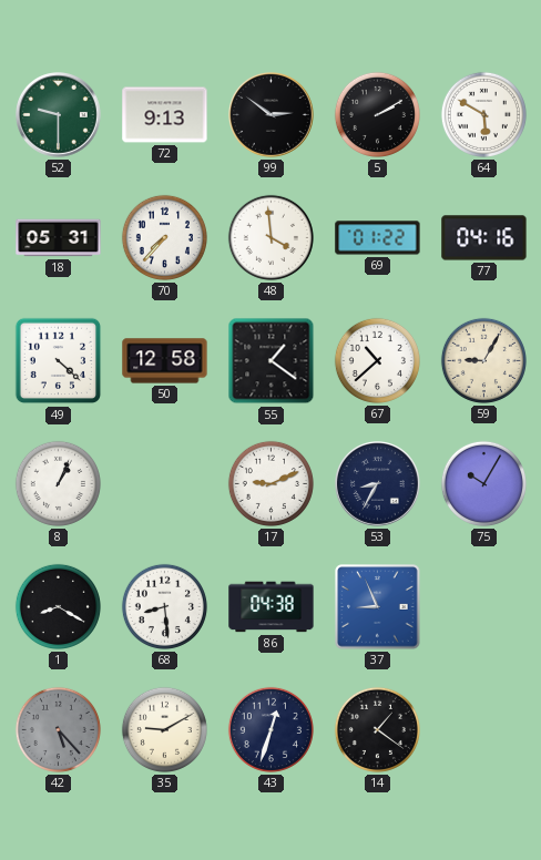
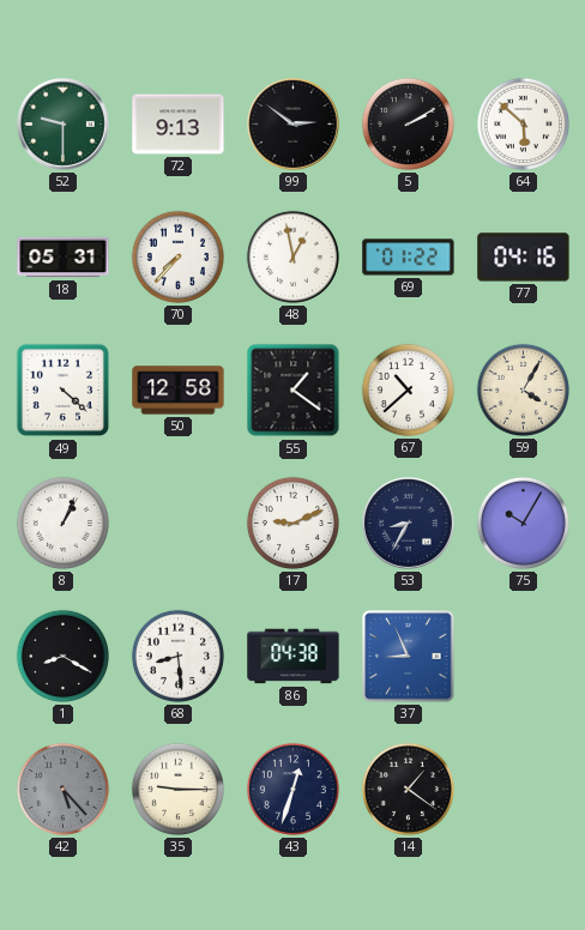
64: 5:50 -> 5:52
48: 3:59 -> 12:58
59: 9:05 -> 4:05
35: 9:10 -> 9:15
